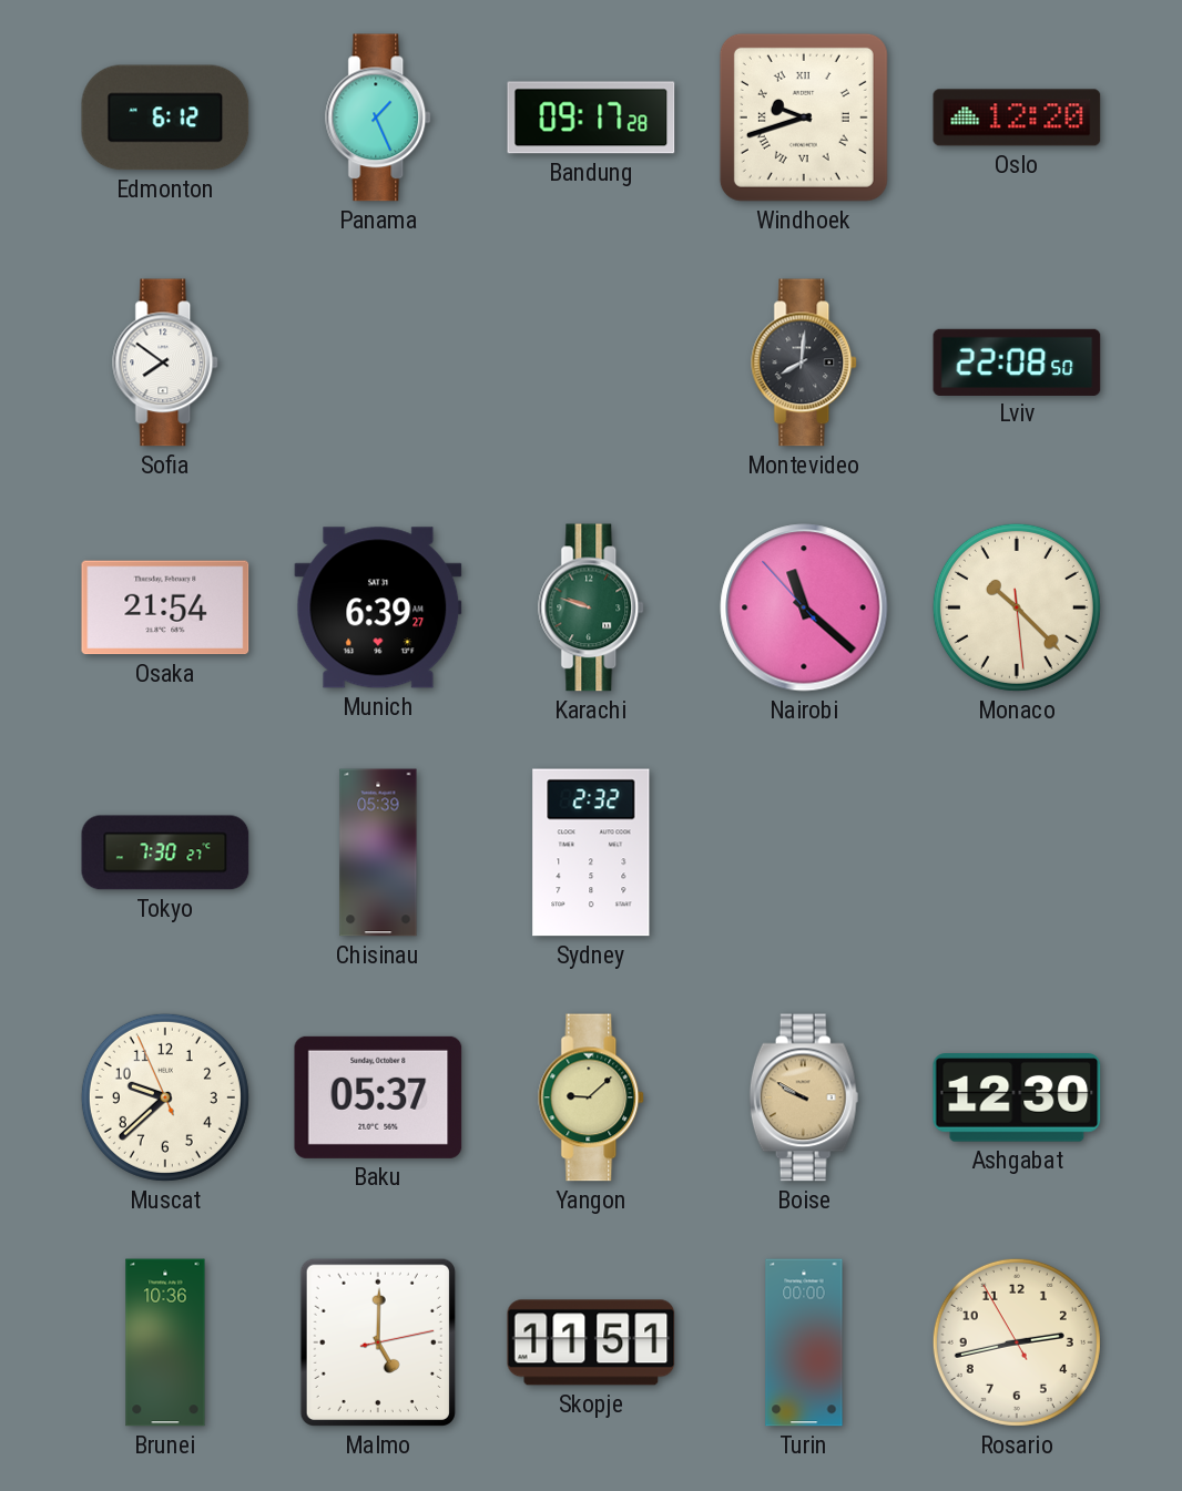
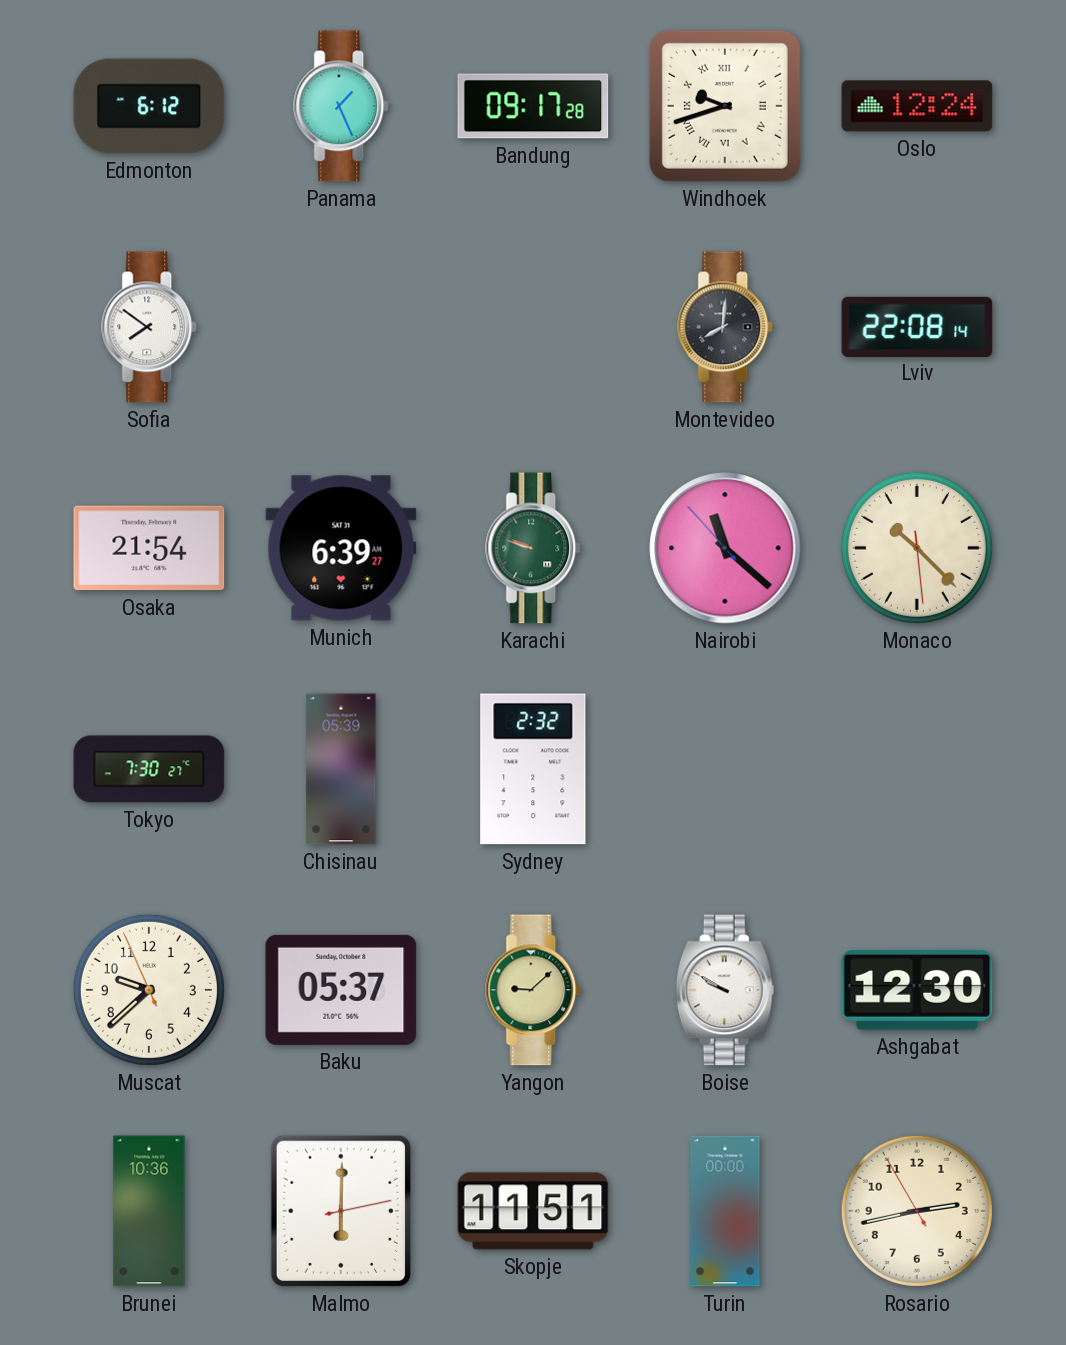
Oslo: 12:20 -> 12:24
Lviv: 22:08:50 -> 22:08:14
Boise dial: champagne -> white
Malmo: 5:00 -> 6:00
